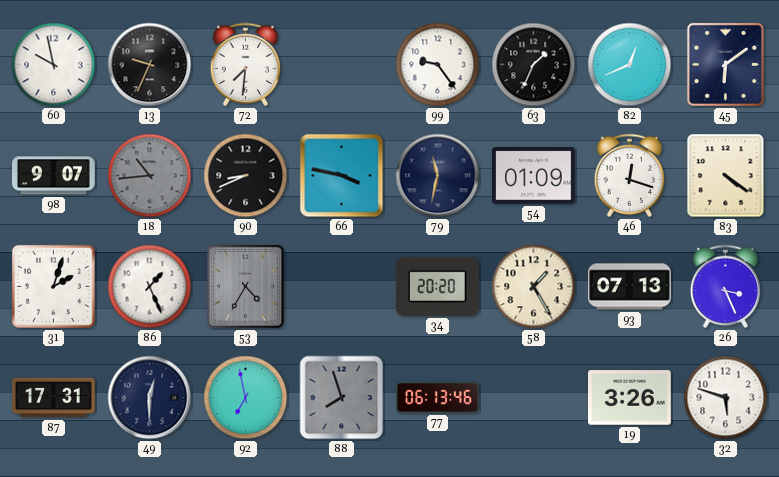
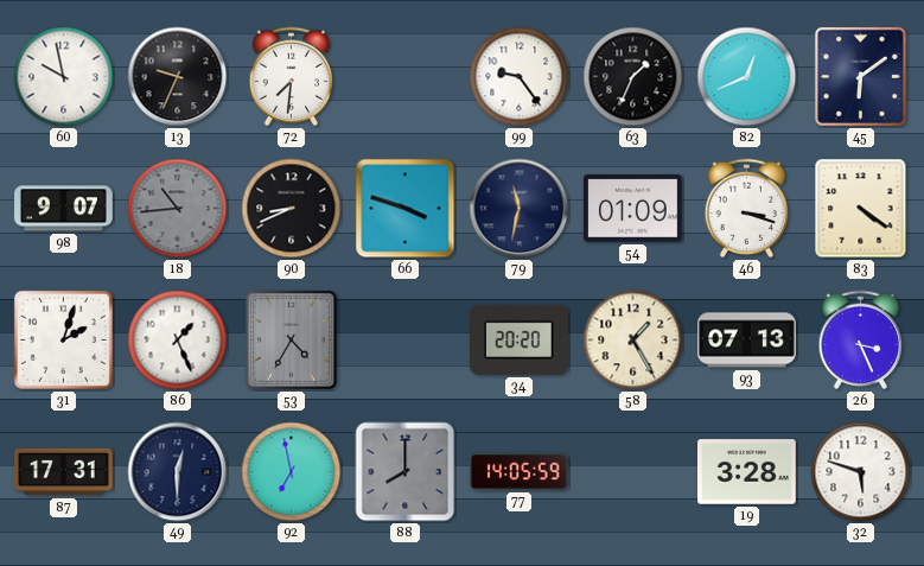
66: 3:47 -> 3:48
46: 12:18 -> 3:18
88: 7:57 -> 8:00
77: 06:13 -> 14:05
19: 3:26 -> 3:28
